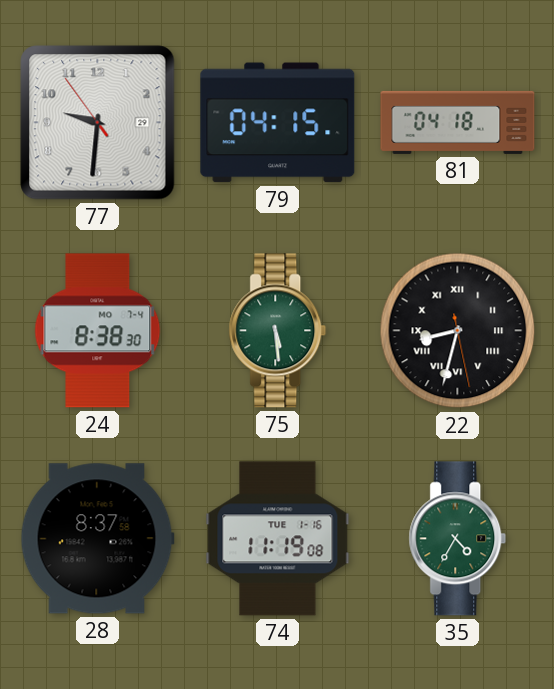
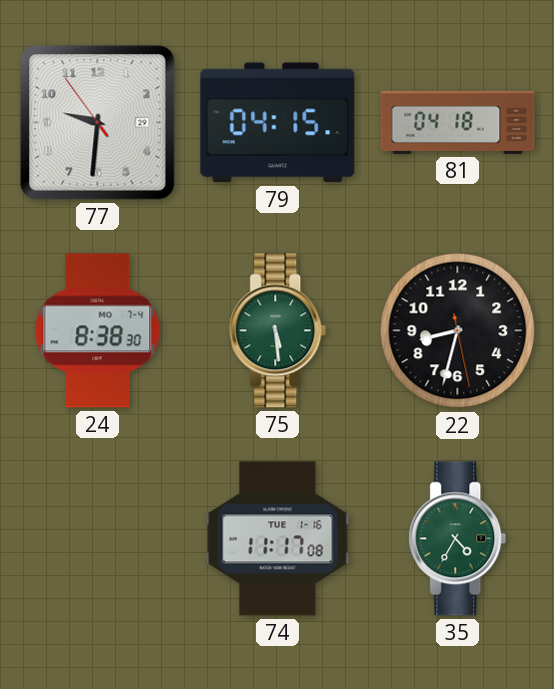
22 numerals: Roman -> Arabic
28: 8:37 -> none
74: 11:19 -> 11:17
